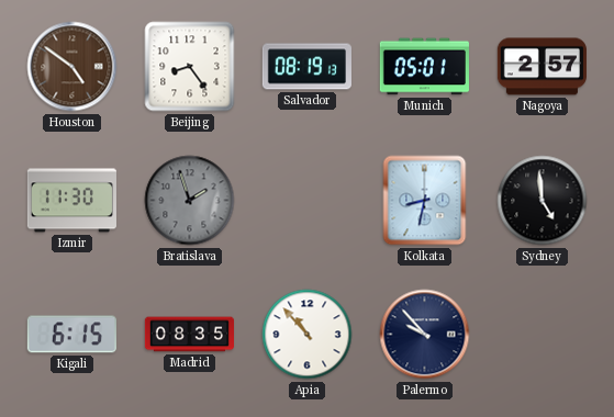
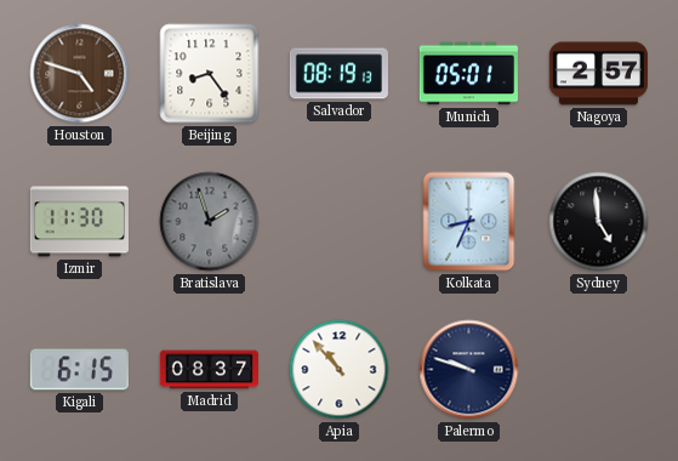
Houston: 4:51 -> 4:48
Kolkata: 8:32 -> 8:34
Madrid: 08:35 -> 08:37
Palermo: 9:53 -> 9:48
